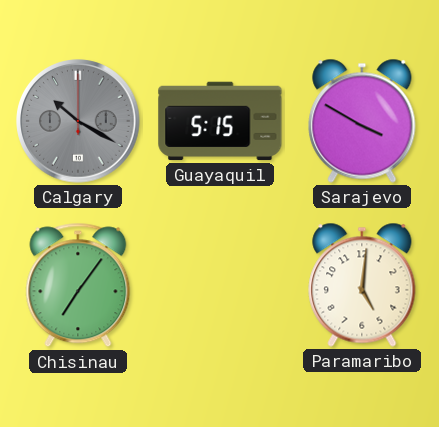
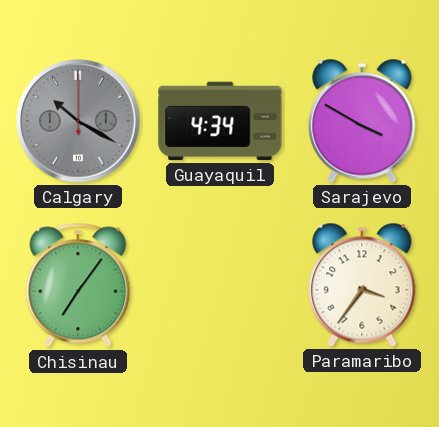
Guayaquil: 5:15 -> 4:34
Paramaribo: 5:01 -> 3:36
